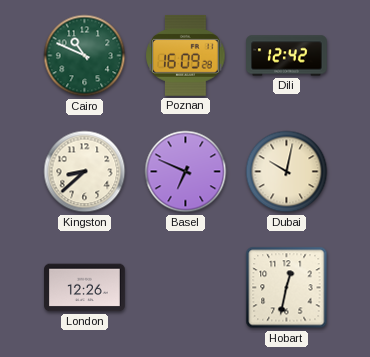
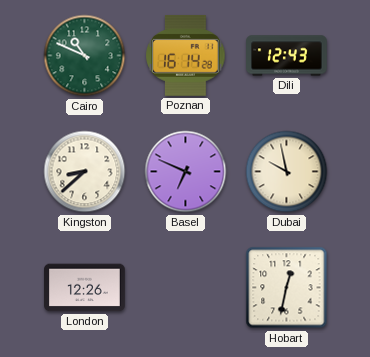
Poznan: 16:09 -> 16:14
Dili: 12:42 -> 12:43
Dubai: 10:02 -> 9:58
